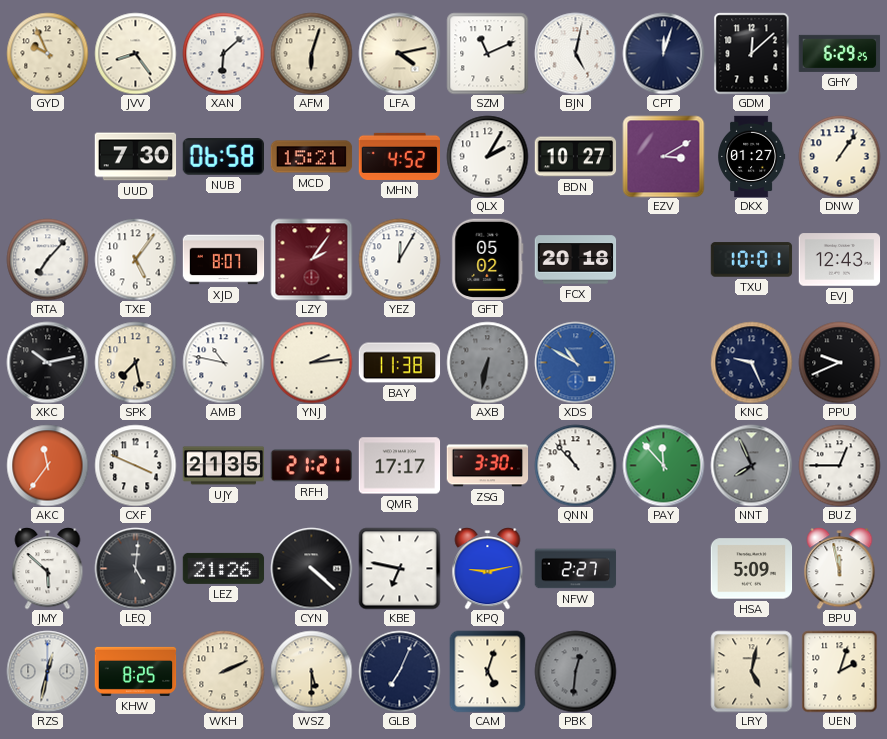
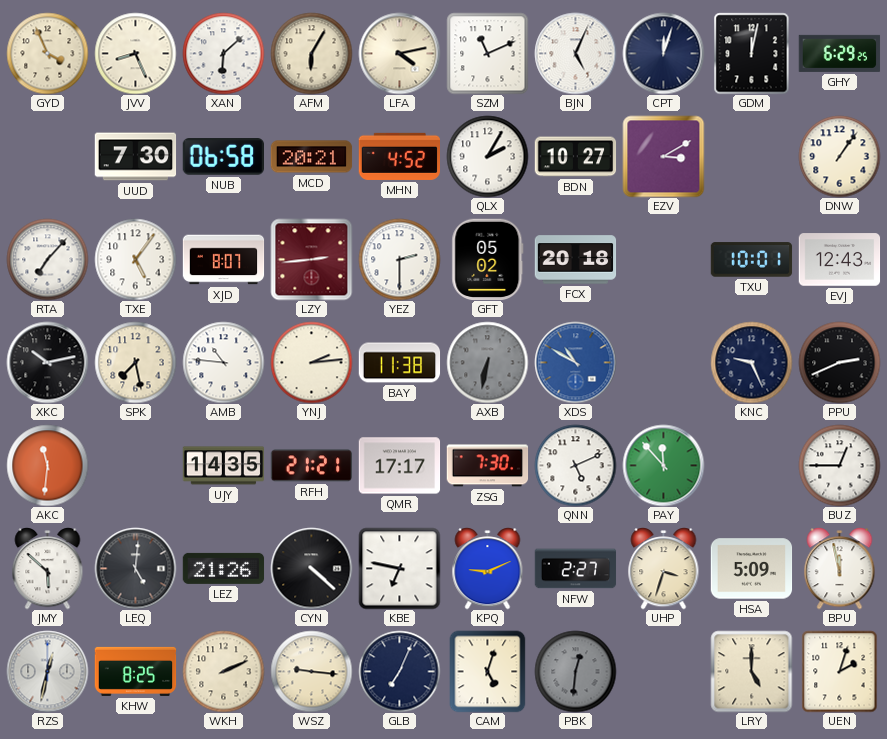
GYD: 9:56 -> 3:56
JVV: 8:24 -> 8:26
AFM: 6:03 -> 6:05
BJN: 5:02 -> 5:04
GDM: 12:08 -> 12:02
MCD: 15:21 -> 20:21
DKX: 01:27 -> none
LZY: 2:06 -> 2:44
YEZ: 12:05 -> 2:30
AMB: 10:47 -> 10:46
PPU: 9:41 -> 2:41
AKC: 11:36 -> 11:31
CXF: 3:49 -> none
UJY: 21:35 -> 14:35
ZSG: 3:30 -> 7:30
QNN: 10:53 -> 5:11
NNT: 7:56 -> none
KPQ: 9:13 -> 9:11
UHP: none -> 3:33
WSZ: 5:30 -> 9:16
LRY: 5:02 -> 5:00
